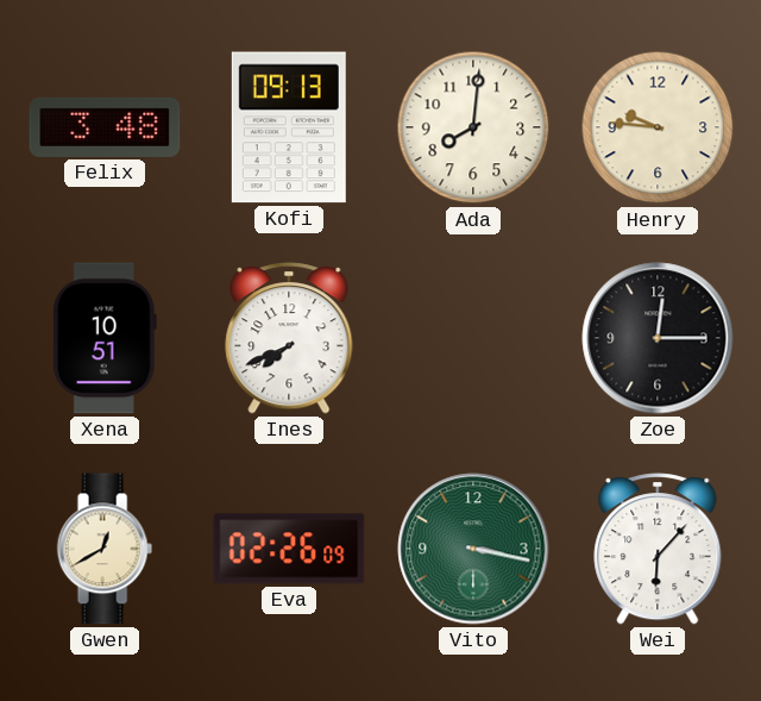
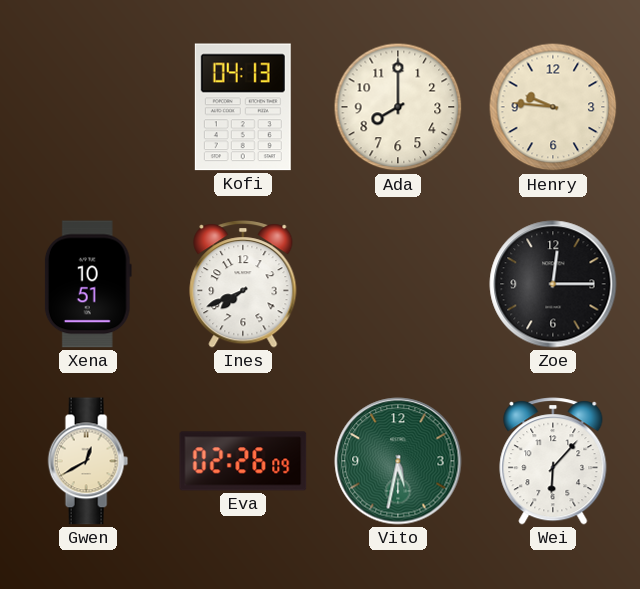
Felix: 3:48 -> none
Kofi: 09:13 -> 04:13
Ada: 8:01 -> 8:00
Vito: 3:17 -> 5:32
